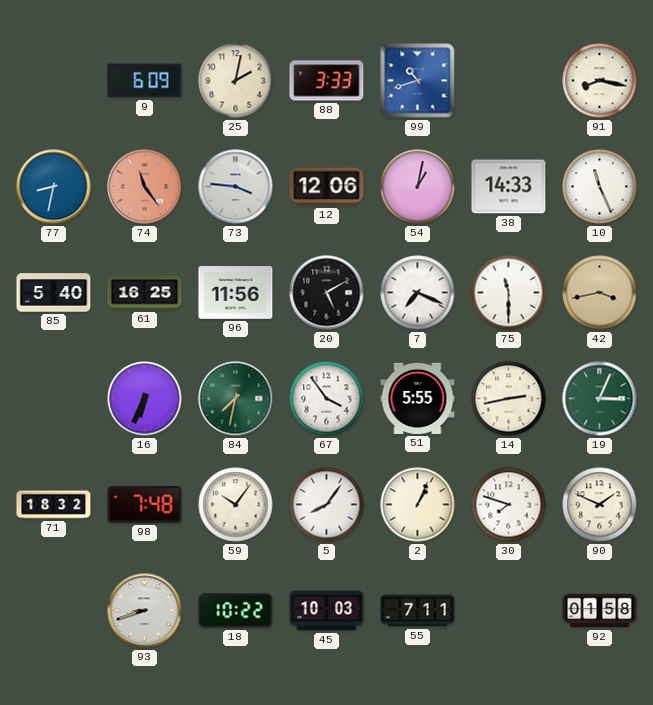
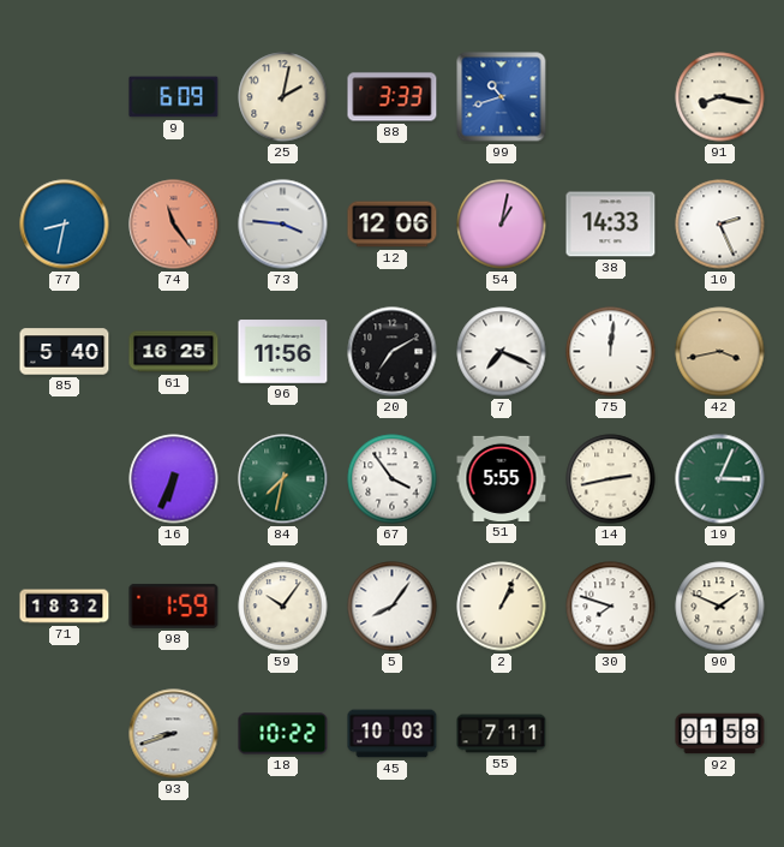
10: 11:26 -> 2:26
20: 5:10 -> 7:10
75: 11:30 -> 12:01
98: 7:48 -> 1:59
